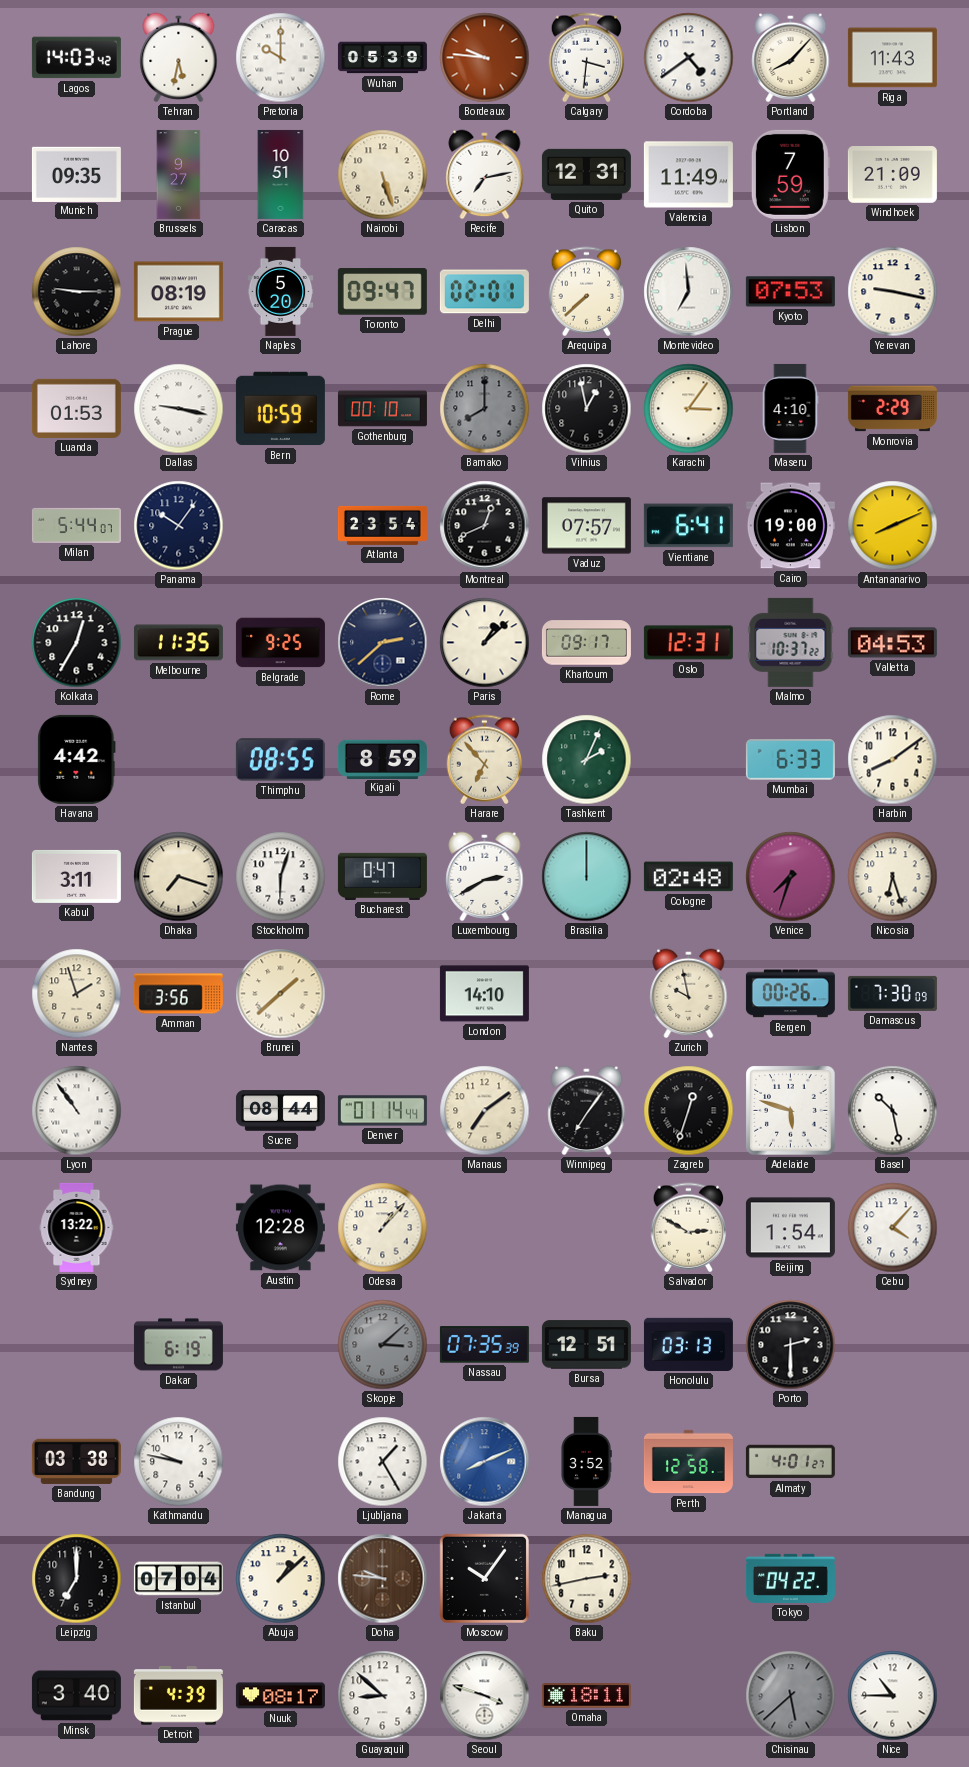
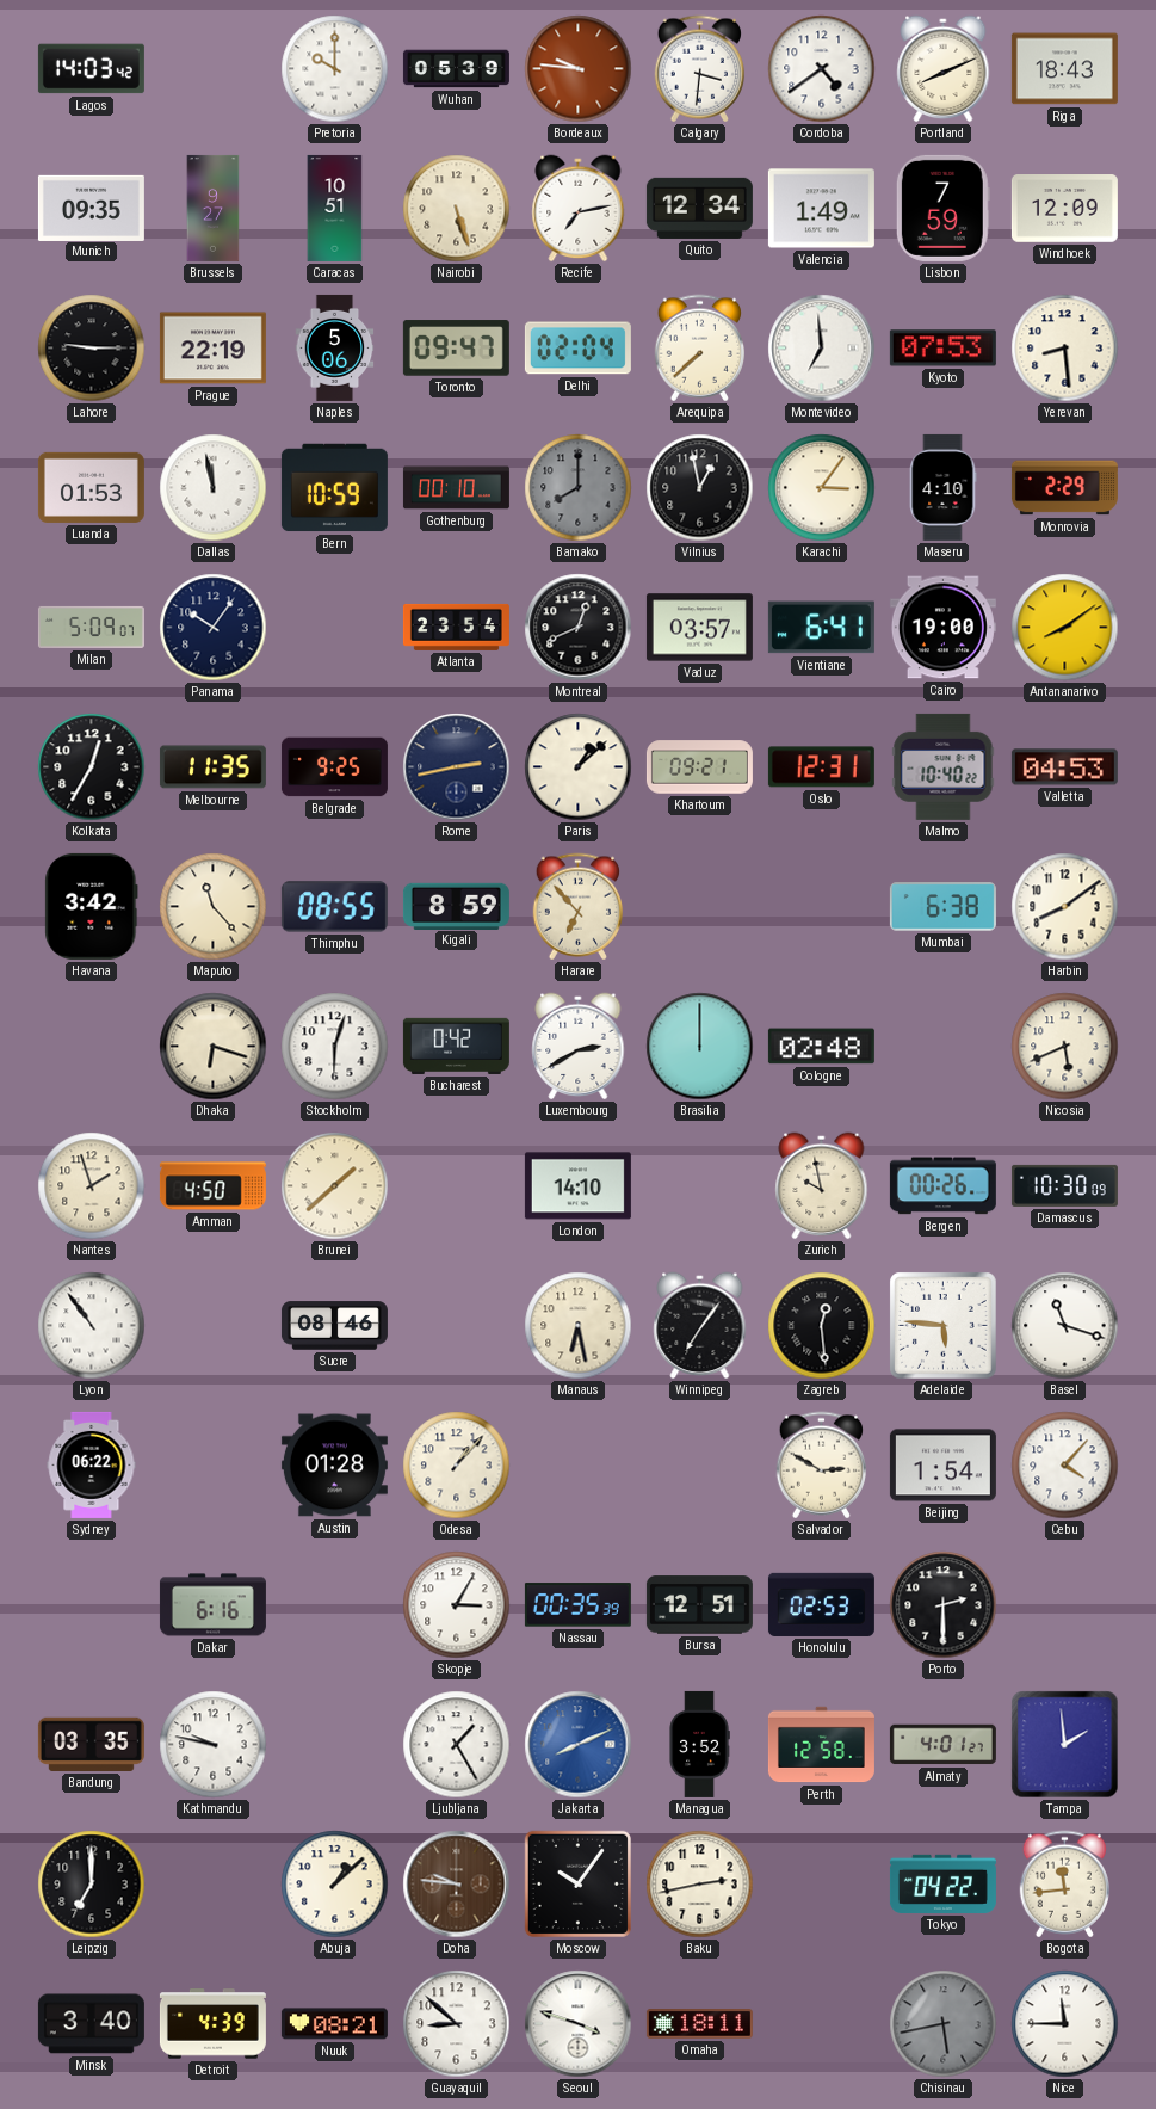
Tehran: 5:32 -> none
Portland: 8:07 -> 8:11
Riga: 11:43 -> 18:43
Quito: 12:31 -> 12:34
Valencia: 11:49 -> 1:49
Windhoek: 21:09 -> 12:09
Prague: 08:19 -> 22:19
Naples: 5:20 -> 5:06
Delhi: 02:01 -> 02:04
Yerevan: 9:17 -> 8:29
Dallas: 9:17 -> 11:58
Milan: 5:44 -> 5:09
Vaduz: 07:57 -> 03:57
Antananarivo: 8:11 -> 8:09
Rome: 2:38 -> 2:43
Khartoum: 09:17 -> 09:21
Malmo: 10:37 -> 10:40
Havana: 4:42 -> 3:42
Maputo: none -> 11:23
Tashkent: 2:04 -> none
Mumbai: 6:33 -> 6:38
Kabul: 3:11 -> none
Dhaka: 7:18 -> 6:18
Bucharest: 0:47 -> 0:42
Venice: 7:33 -> none
Nicosia: 6:27 -> 5:41
Amman: 3:56 -> 4:50
Damascus: 7:30 -> 10:30
Sucre: 08:44 -> 08:46
Denver: 01:14 -> none
Manaus: 7:09 -> 6:28
Zagreb: 12:33 -> 12:29
Adelaide: 5:48 -> 5:46
Basel: 10:28 -> 11:18
Sydney: 13:22 -> 06:22
Austin: 12:28 -> 01:28
Dakar: 6:19 -> 6:16
Skopje: 3:08 -> 3:05
Skopje dial: grey -> white
Nassau: 07:35 -> 00:35
Honolulu: 03:13 -> 02:53
Bandung: 03:38 -> 03:35
Tampa: none -> 1:59
Istanbul: 07:04 -> none
Bogota: none -> 11:44
Nuuk: 08:17 -> 08:21
Chisinau: 5:38 -> 5:43
Nice: 10:45 -> 11:45
